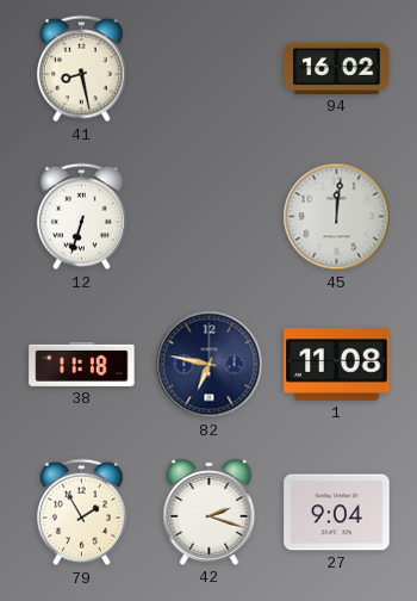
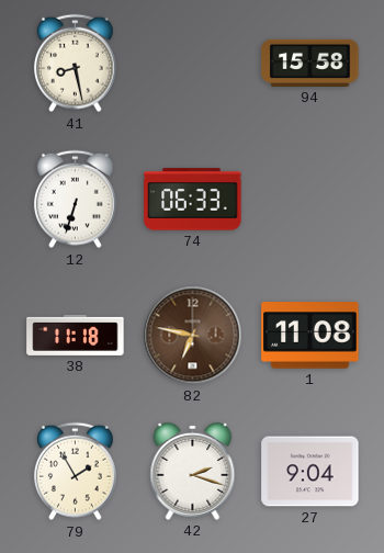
94: 16:02 -> 15:58
74: none -> 06:33
45: 12:01 -> none
82 dial: navy -> brown
